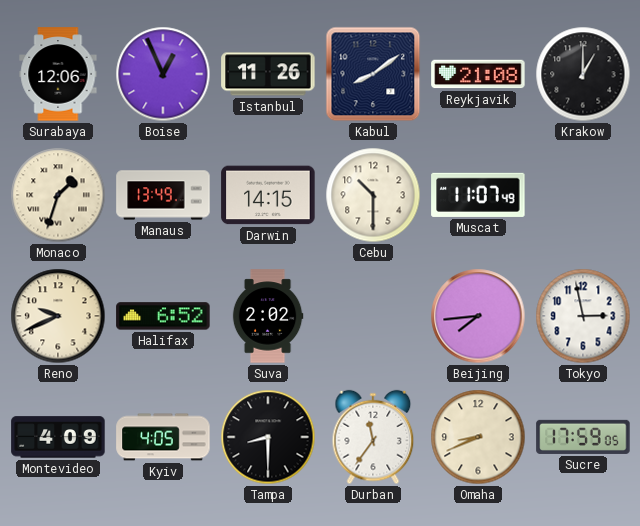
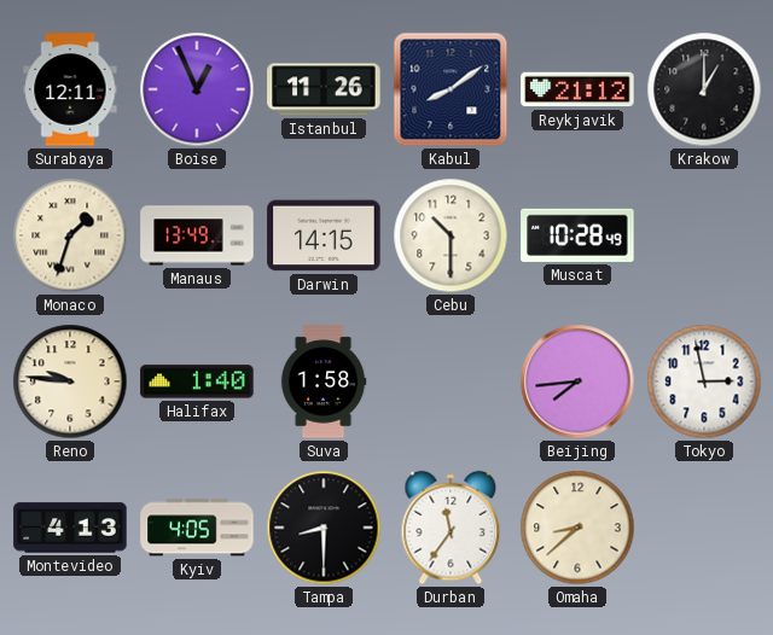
Surabaya: 12:06 -> 12:11
Reykjavik: 21:08 -> 21:12
Muscat: 11:07 -> 10:28
Reno: 9:41 -> 9:46
Halifax: 6:52 -> 1:40
Suva: 2:02 -> 1:58
Montevideo: 4:09 -> 4:13
Omaha: 8:41 -> 8:38
Sucre: 17:59 -> none
